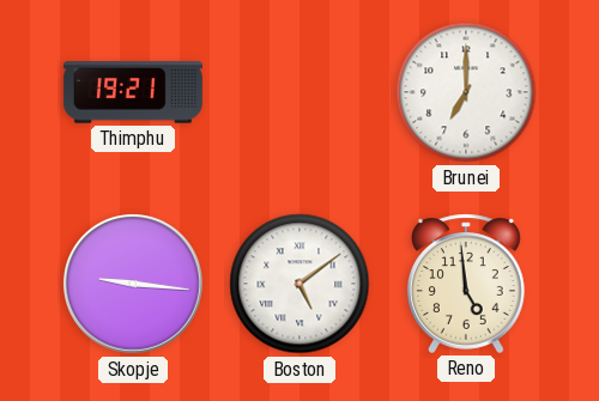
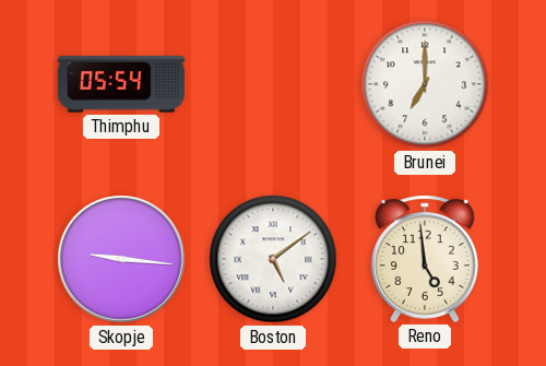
Thimphu: 19:21 -> 05:54
